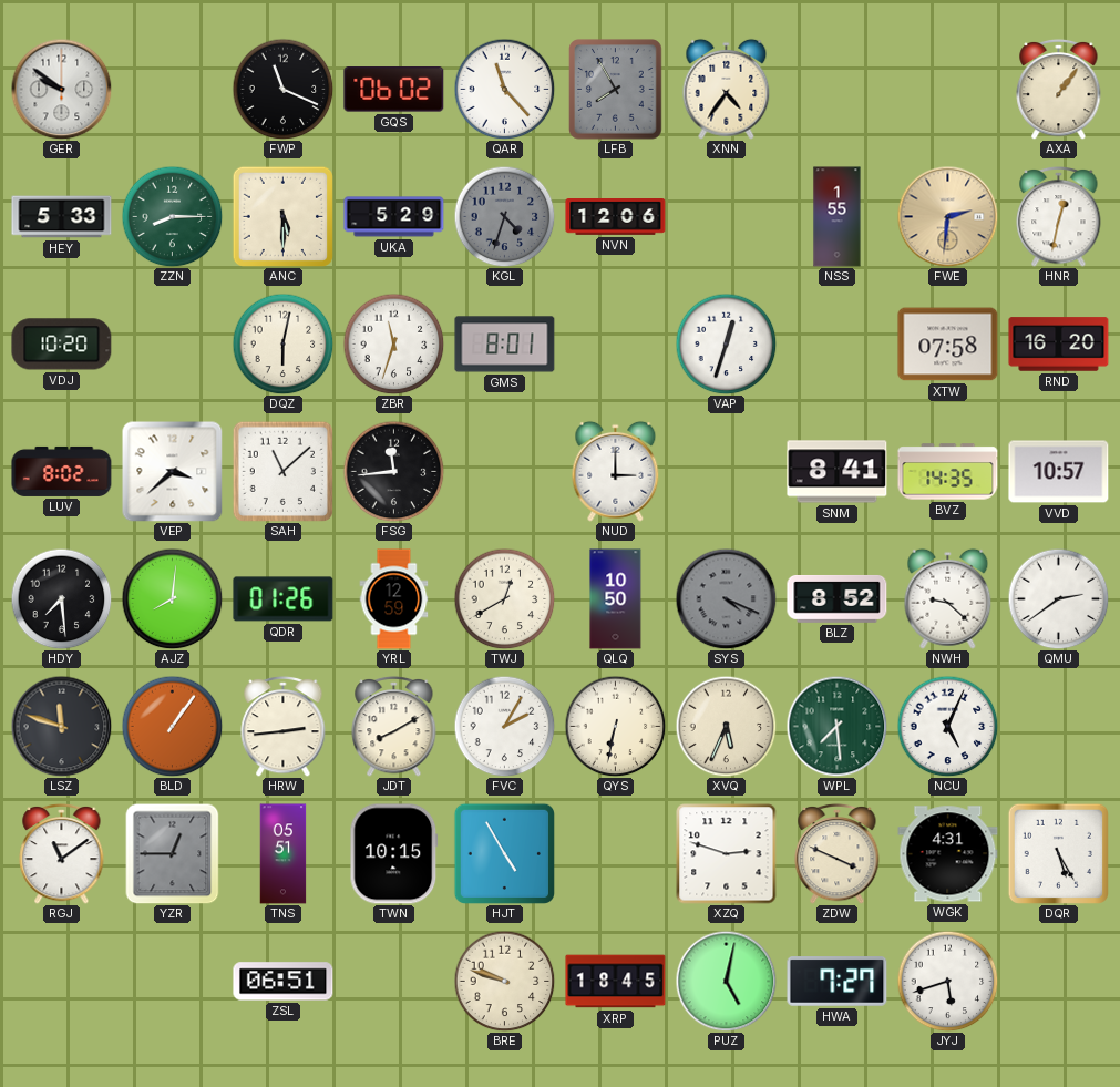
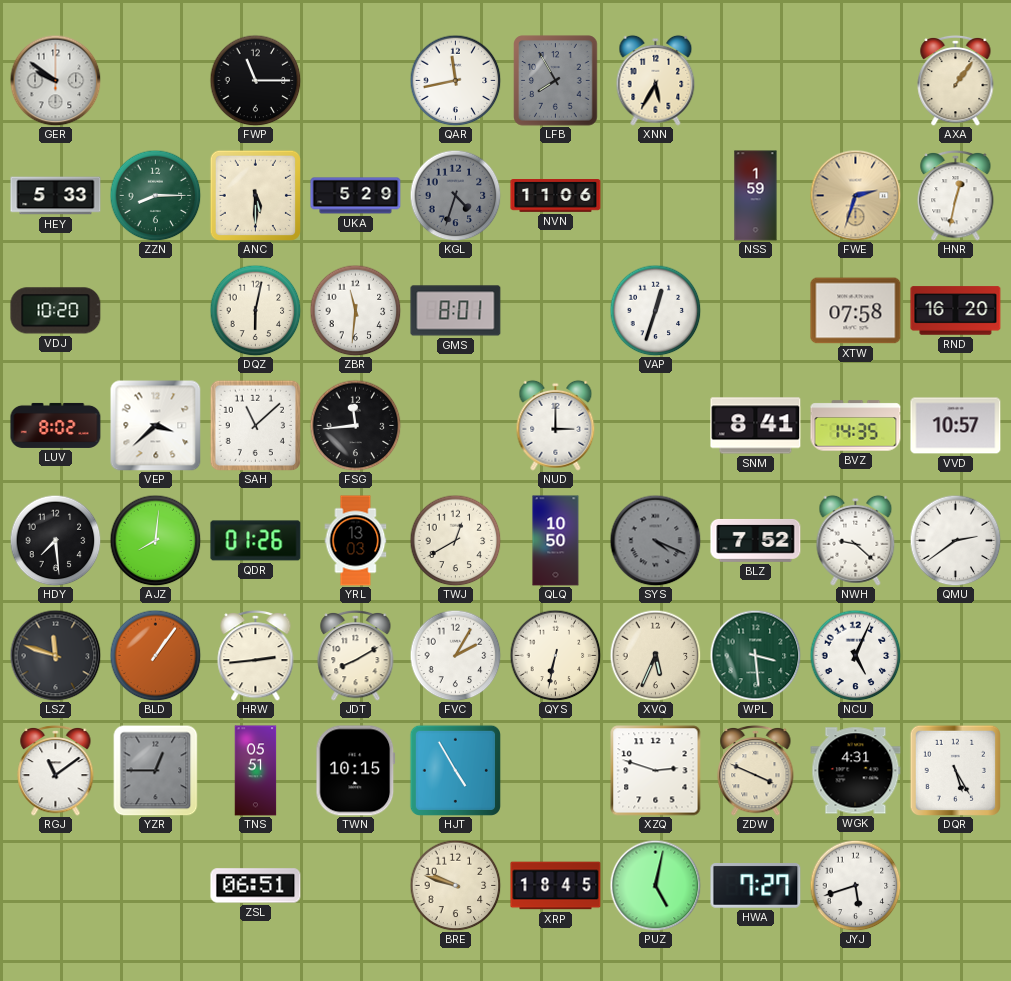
FWP: 11:19 -> 11:15
GQS: 06:02 -> none
QAR: 11:23 -> 11:43
XNN: 4:36 -> 5:35
NVN: 12:06 -> 11:06
NSS: 1:55 -> 1:59
FWE: 2:31 -> 2:33
ZBR: 11:33 -> 11:31
YRL: 12:59 -> 13:03
BLZ: 8:52 -> 7:52
WPL: 7:29 -> 3:29
